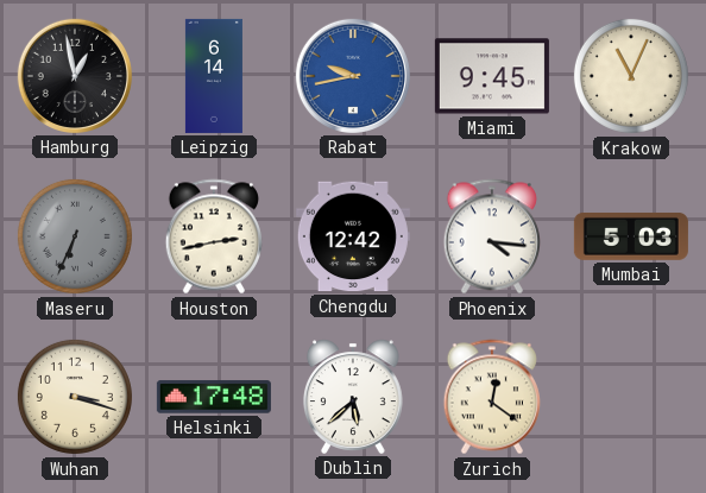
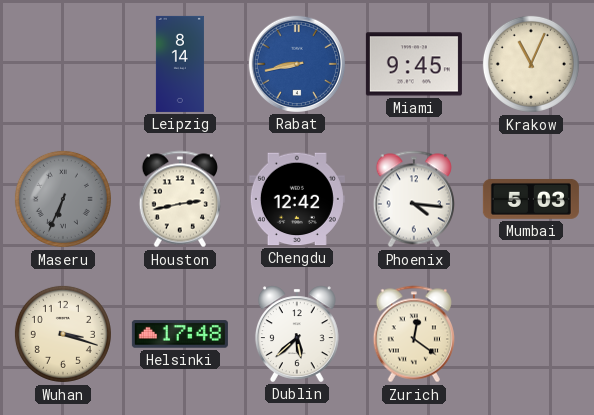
Hamburg: 12:58 -> none
Leipzig: 6:14 -> 8:14
Rabat: 9:43 -> 8:43
